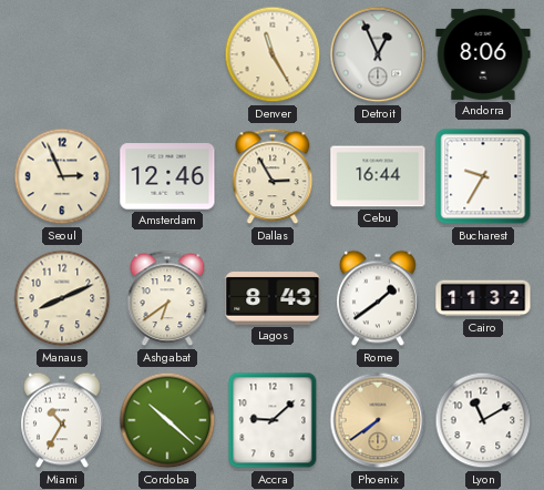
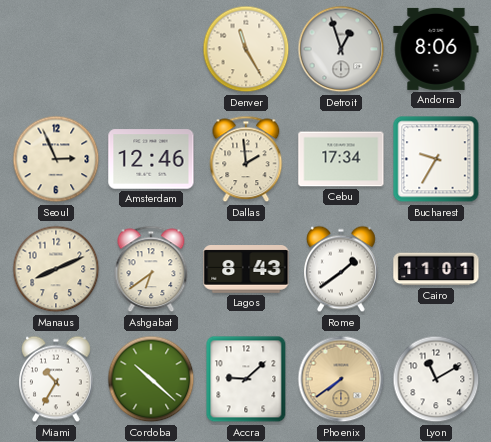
Detroit: 12:56 -> 12:57
Dallas: 2:55 -> 1:59
Cebu: 16:44 -> 17:34
Cairo: 11:32 -> 11:01
